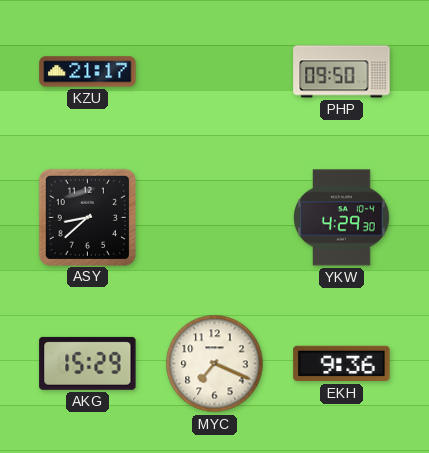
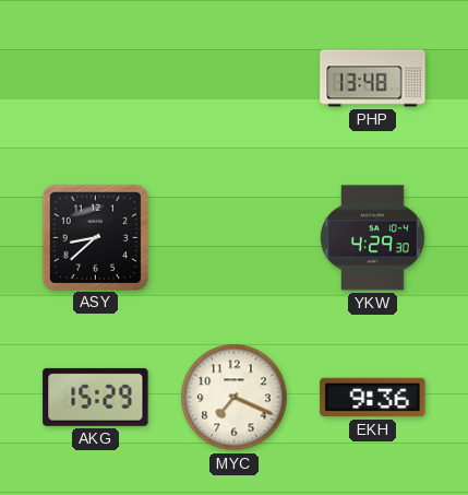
KZU: 21:17 -> none
PHP: 09:50 -> 13:48
